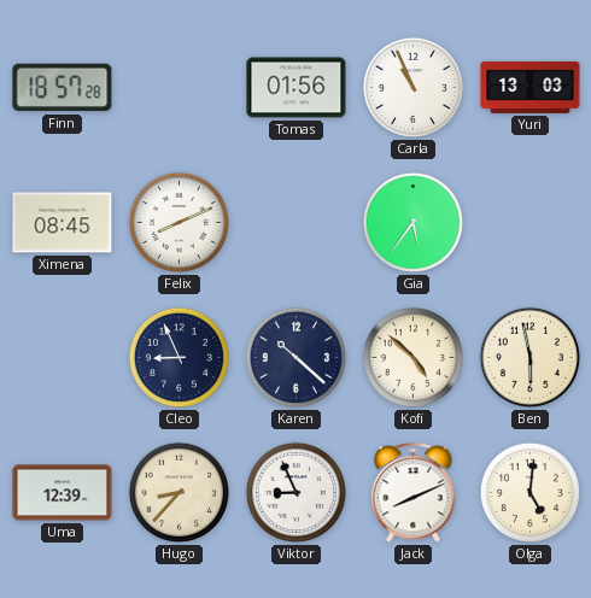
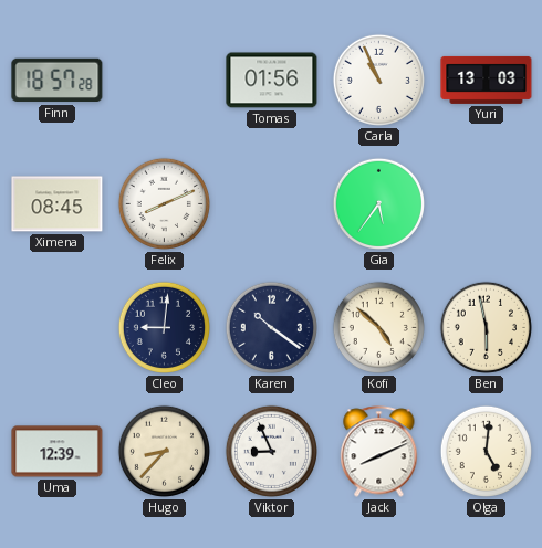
Cleo: 8:56 -> 9:01
Karen: 10:22 -> 10:21
